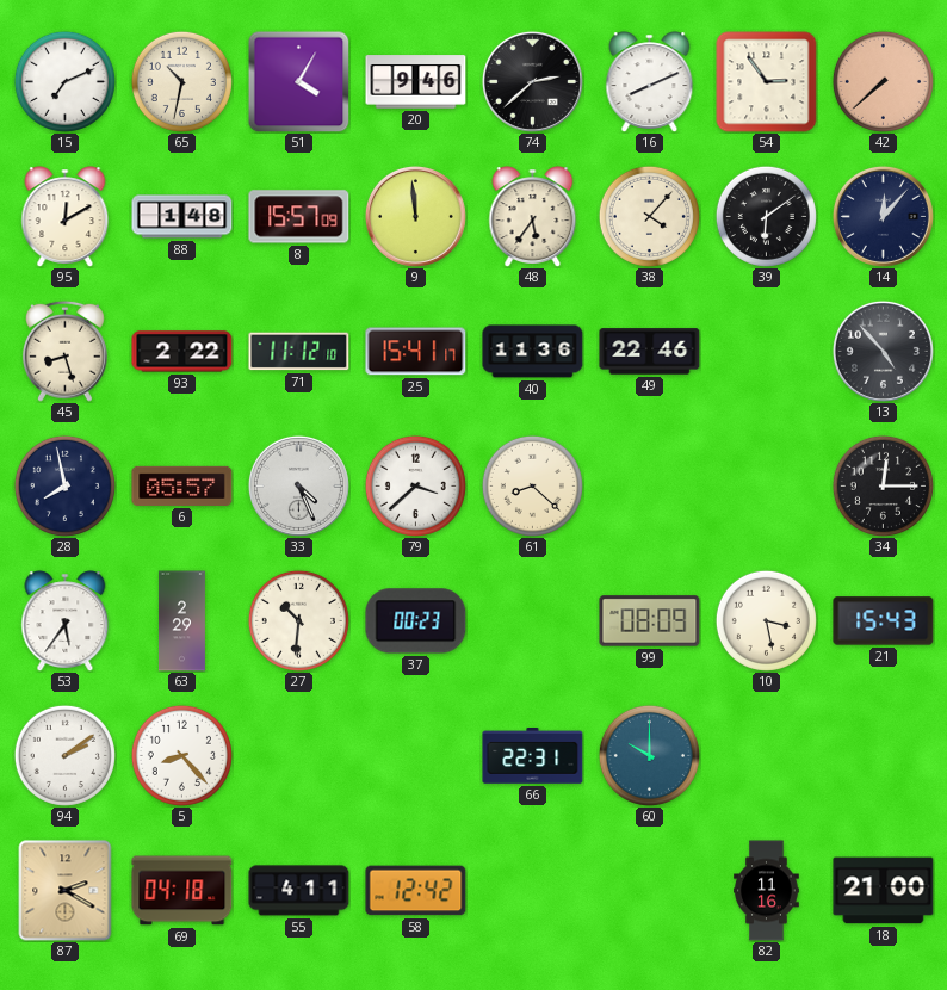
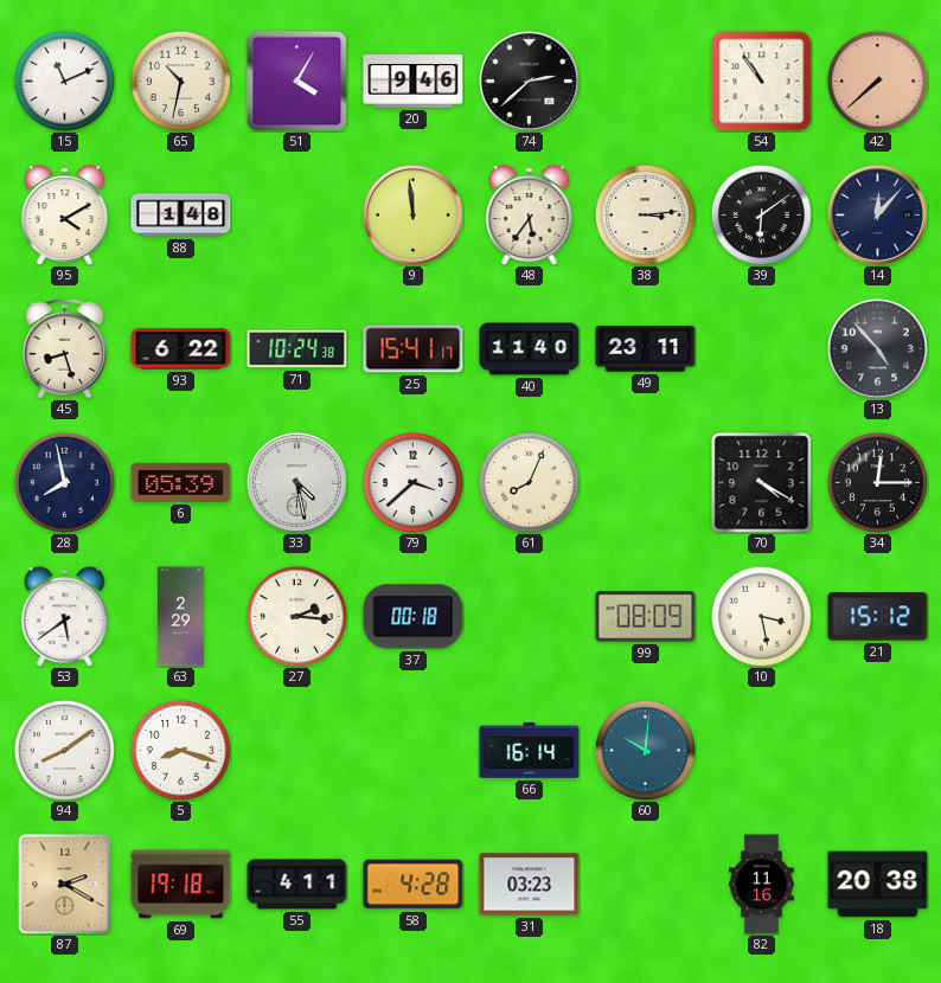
15: 7:11 -> 11:11
16: 8:11 -> none
54: 2:54 -> 10:54
95: 12:10 -> 4:10
8: 15:57 -> none
38: 4:07 -> 3:14
93: 2:22 -> 6:22
71: 11:12 -> 10:24
40: 11:36 -> 11:40
49: 22:46 -> 23:11
6: 05:57 -> 05:39
33: 4:26 -> 4:28
61: 8:22 -> 8:04
70: none -> 4:20
53: 5:36 -> 5:39
27: 10:31 -> 2:16
37: 00:23 -> 00:18
21: 15:43 -> 15:12
94: 2:09 -> 8:09
5: 8:23 -> 8:18
66: 22:31 -> 16:14
60: 10:00 -> 10:01
69: 04:18 -> 19:18
58: 12:42 -> 4:28
31: none -> 03:23
18: 21:00 -> 20:38
